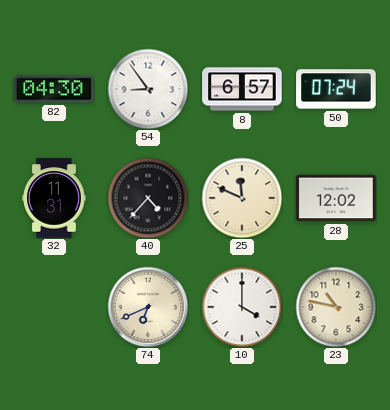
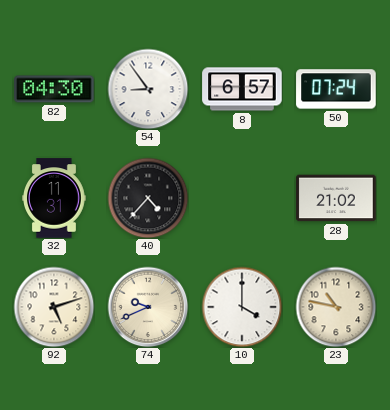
25: 11:49 -> none
28: 12:02 -> 21:02
92: none -> 5:12
74: 6:41 -> 9:41
